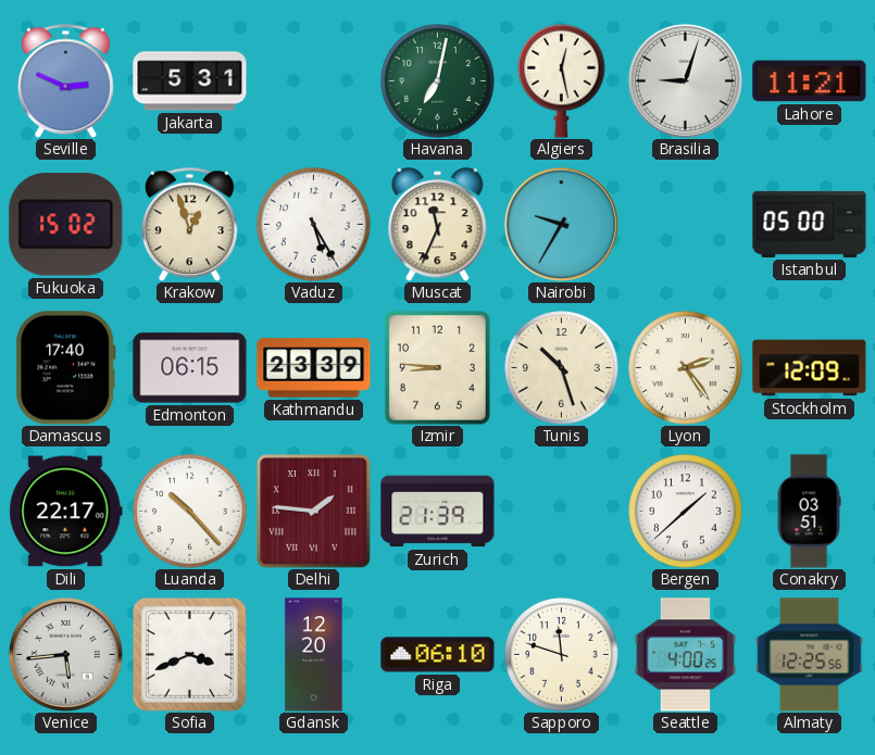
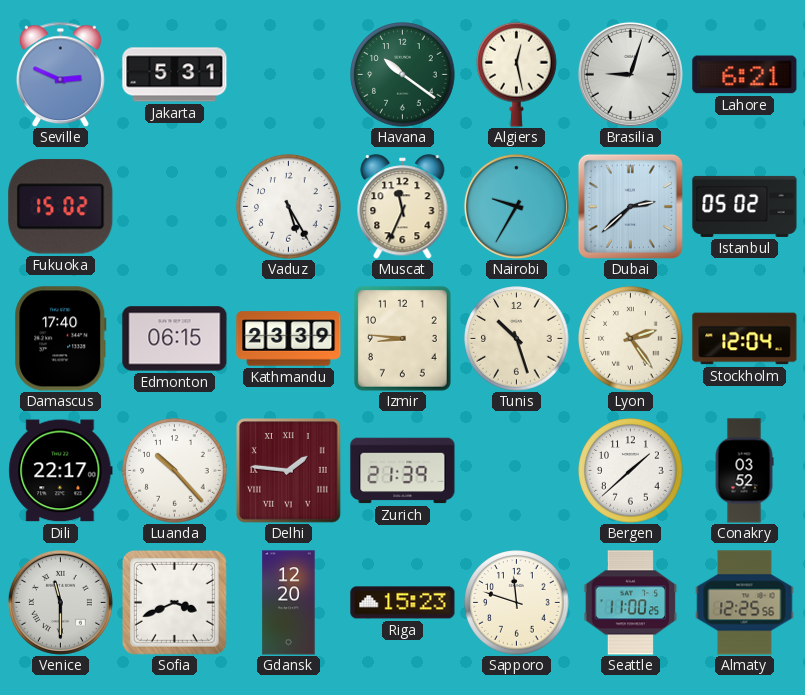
Havana: 7:02 -> 10:21
Lahore: 11:21 -> 6:21
Krakow: 12:57 -> none
Dubai: none -> 2:38
Istanbul: 05:00 -> 05:02
Stockholm: 12:09 -> 12:04
Conakry: 03:51 -> 03:52
Venice: 5:44 -> 11:30
Riga: 06:10 -> 15:23
Seattle: 4:00 -> 11:00
